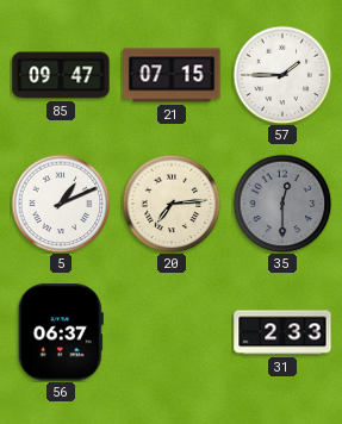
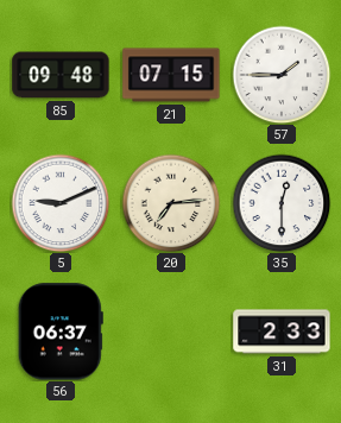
85: 09:47 -> 09:48
5: 1:11 -> 9:11
35 dial: grey -> white
